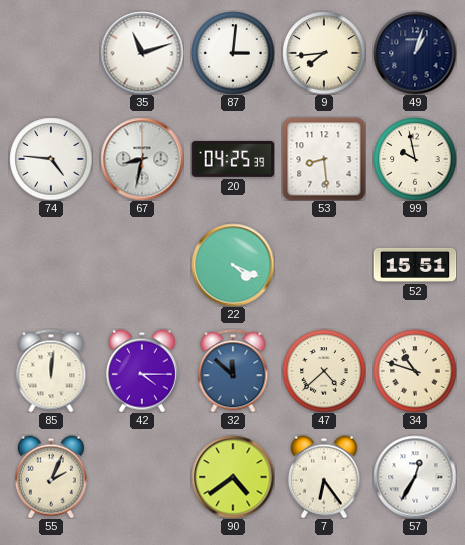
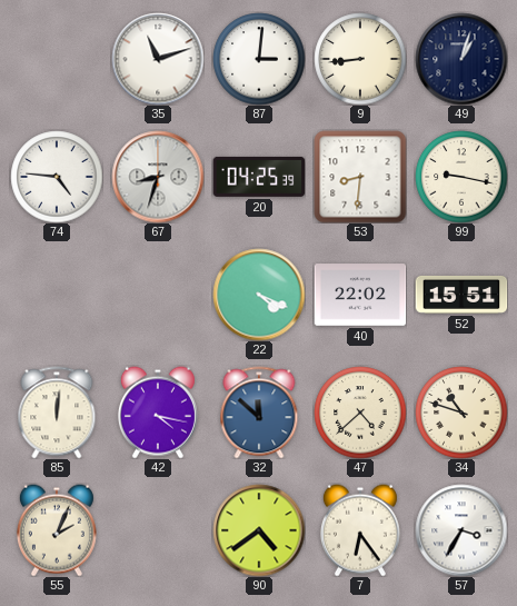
9: 7:44 -> 8:44
67: 8:32 -> 8:33
53: 8:29 -> 8:31
99: 9:58 -> 9:17
40: none -> 22:02
42: 4:15 -> 4:17
57: 12:35 -> 3:35
